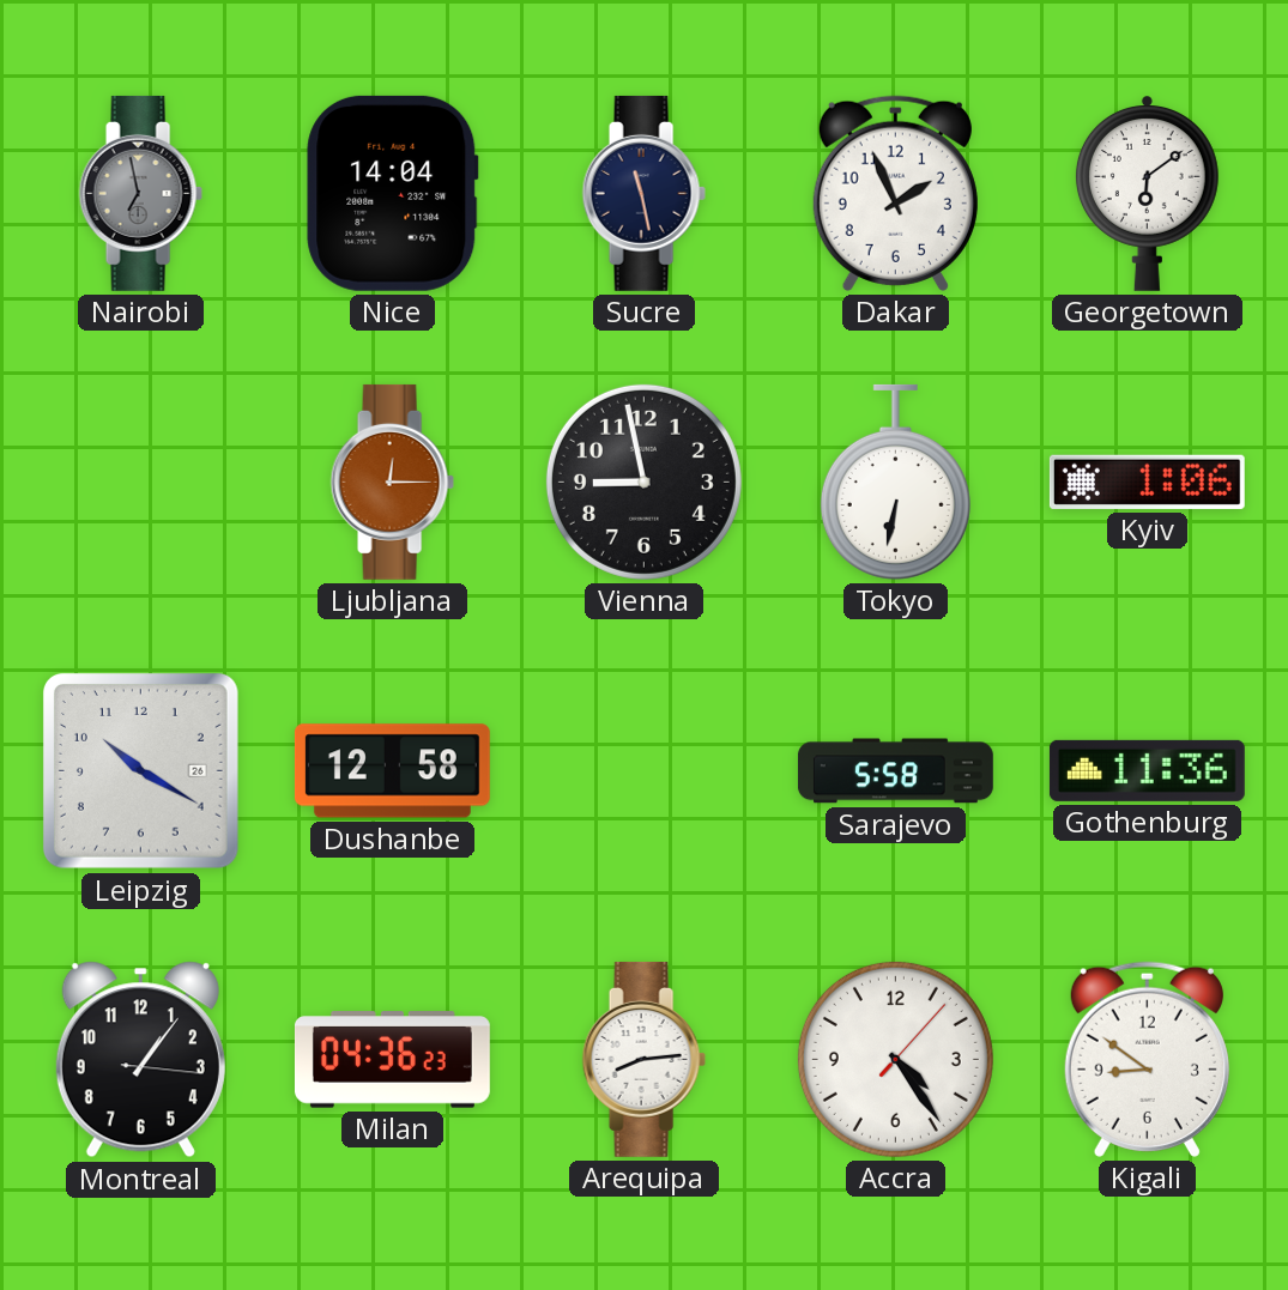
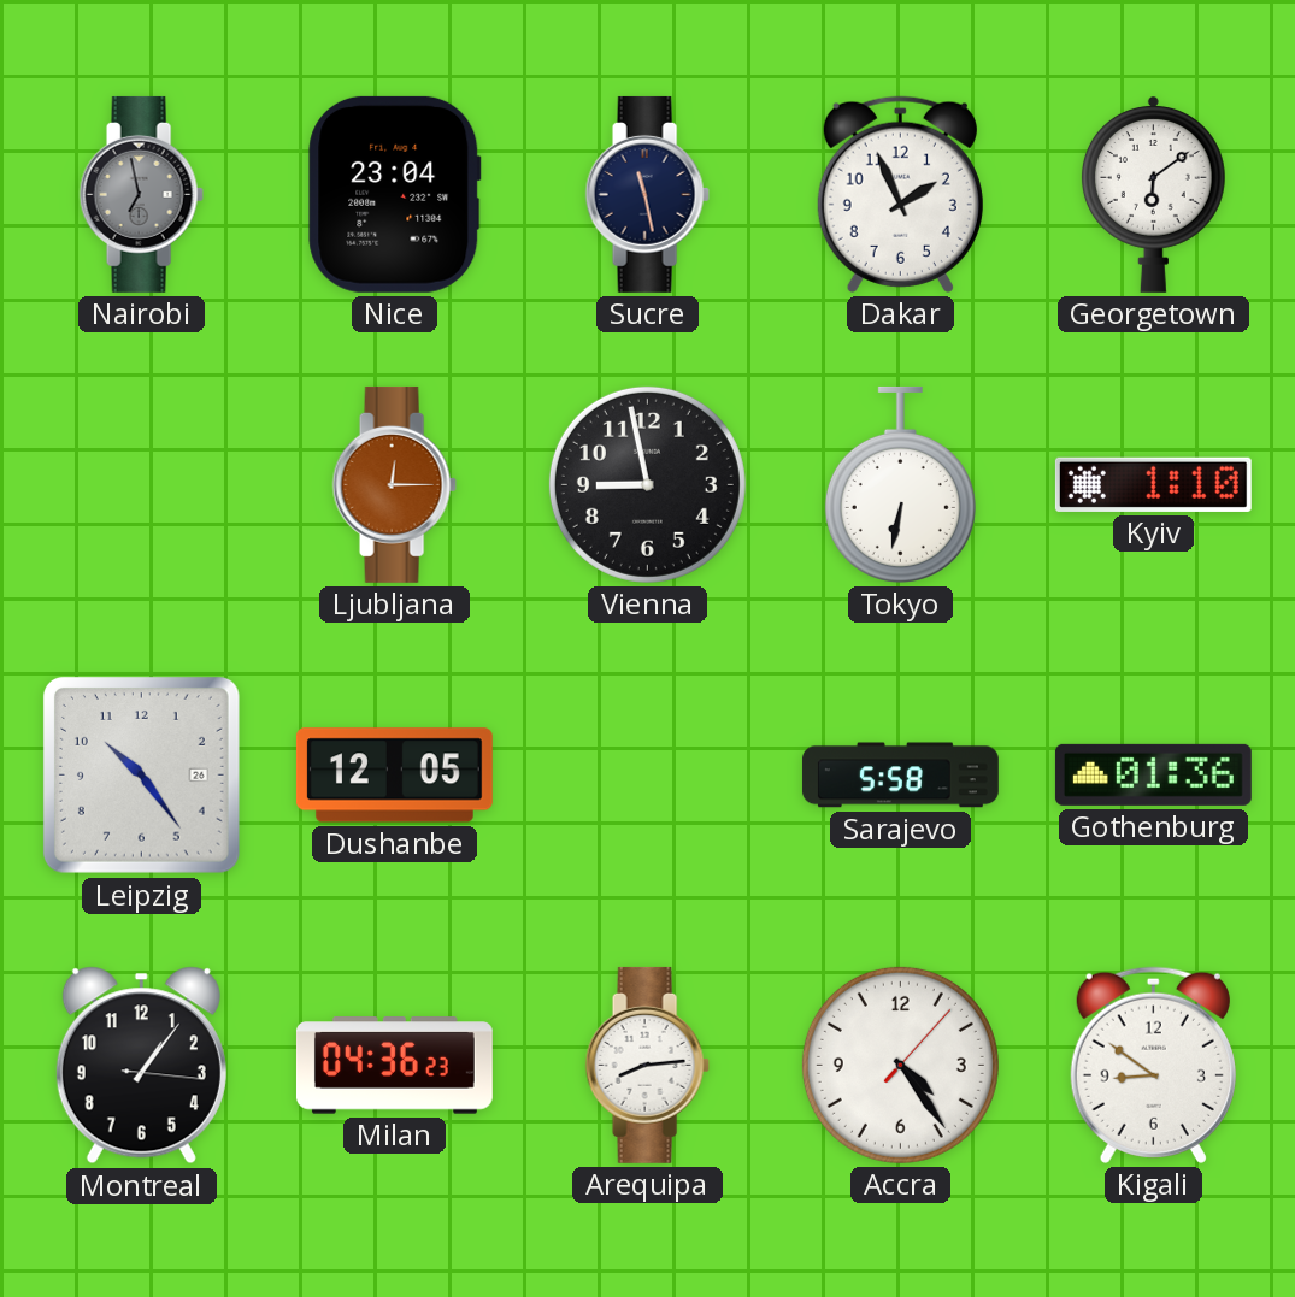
Nice: 14:04 -> 23:04
Kyiv: 1:06 -> 1:10
Leipzig: 10:20 -> 10:24
Dushanbe: 12:58 -> 12:05
Gothenburg: 11:36 -> 01:36
